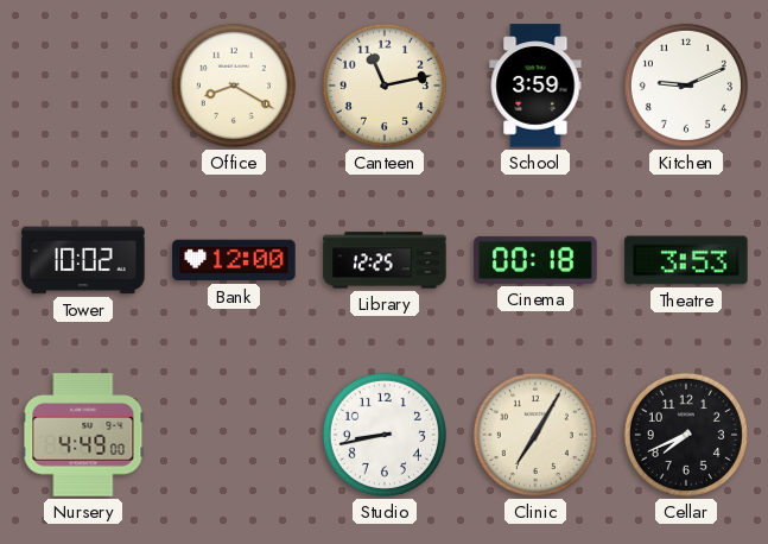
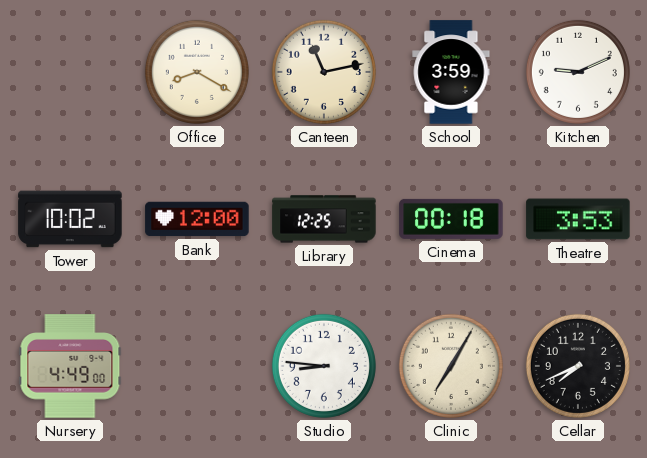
Studio: 8:43 -> 8:46
